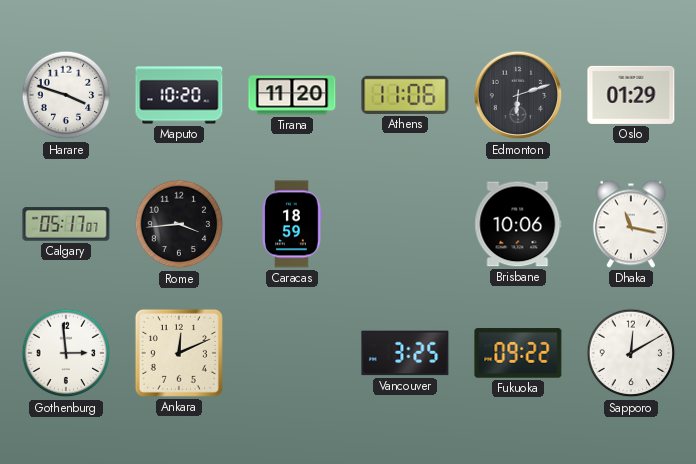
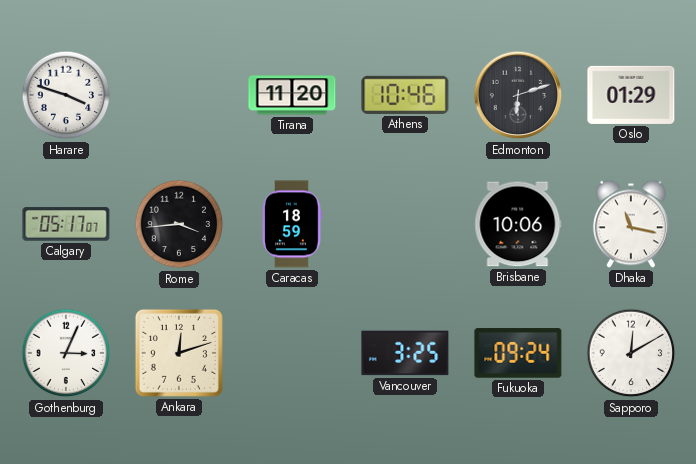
Maputo: 10:20 -> none
Athens: 11:06 -> 10:46
Gothenburg: 2:59 -> 3:04
Ankara: 12:11 -> 12:12
Fukuoka: 09:22 -> 09:24
